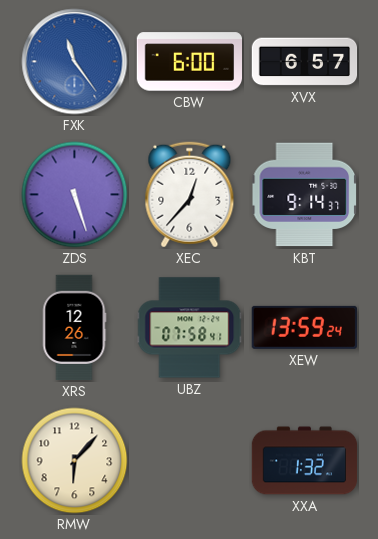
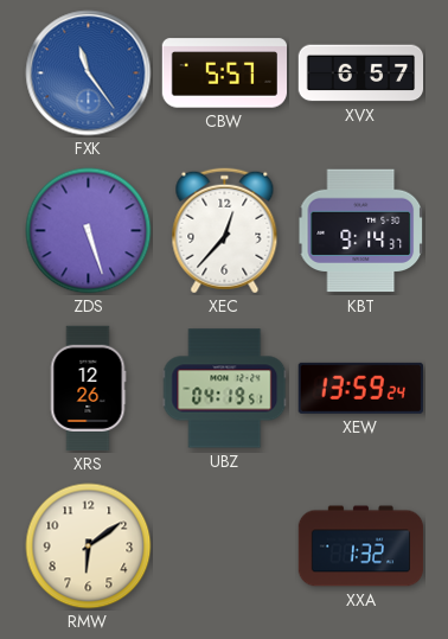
CBW: 6:00 -> 5:57
UBZ: 07:58 -> 04:19
RMW: 6:07 -> 6:09
